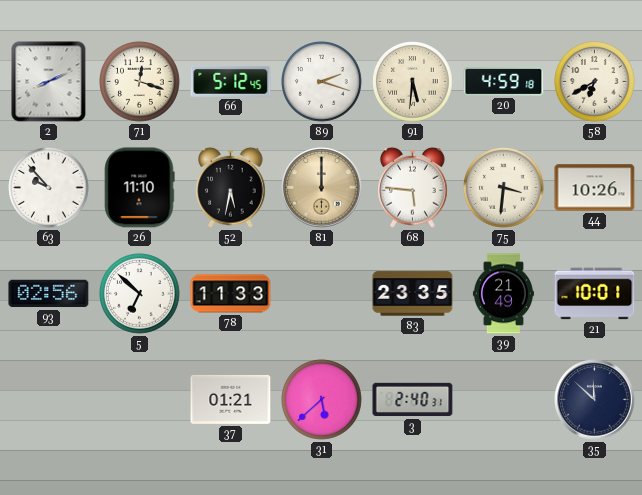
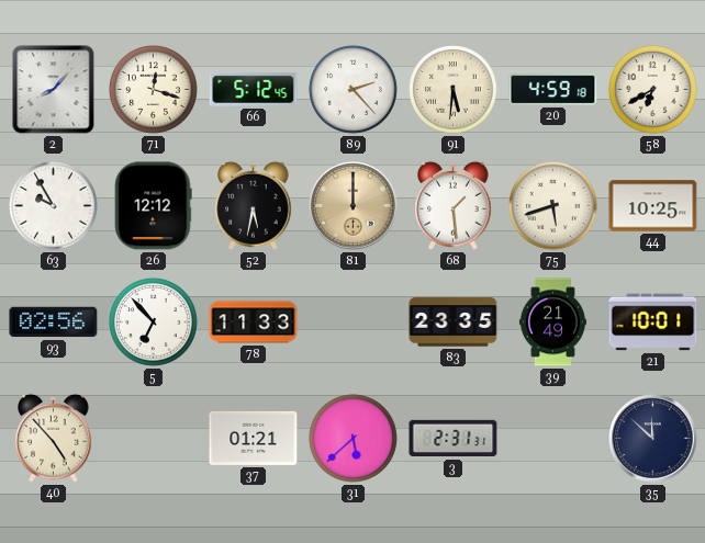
2: 8:11 -> 8:07
89: 2:18 -> 2:23
63: 9:53 -> 9:55
26: 11:10 -> 12:12
68: 5:46 -> 1:29
75: 3:31 -> 5:42
44: 10:26 -> 10:25
5: 6:52 -> 6:53
40: none -> 4:53
3: 2:40 -> 2:31
